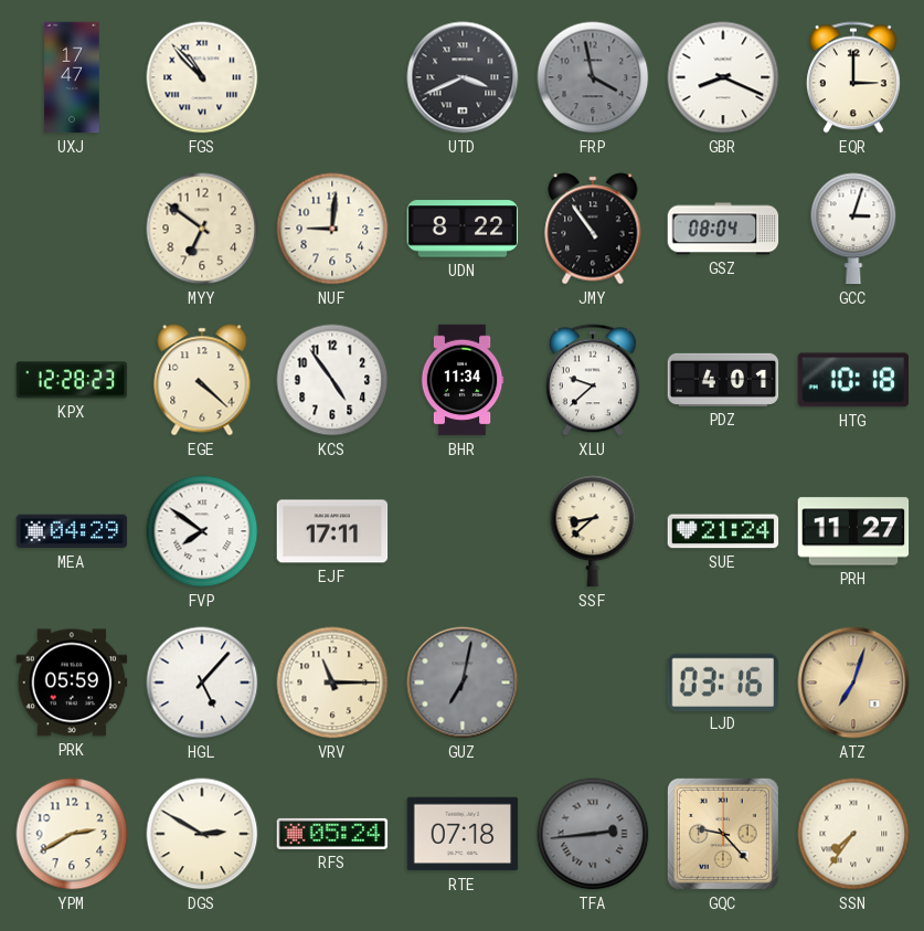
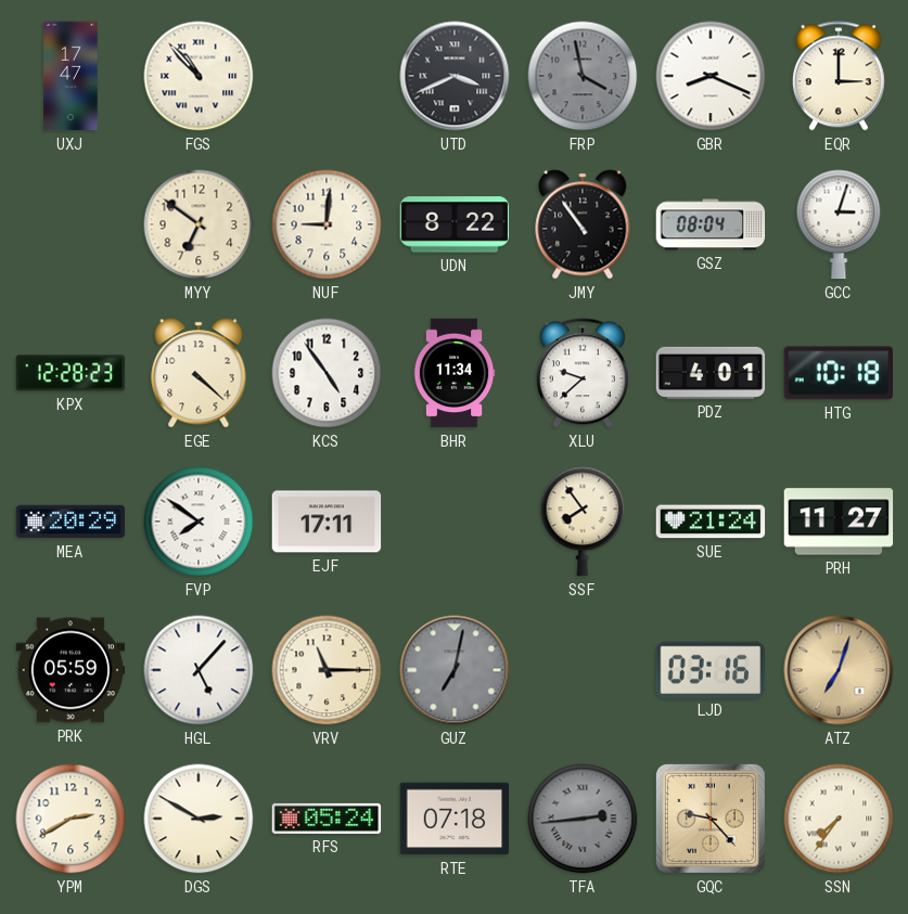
MEA: 04:29 -> 20:29
SSF: 8:38 -> 7:54
